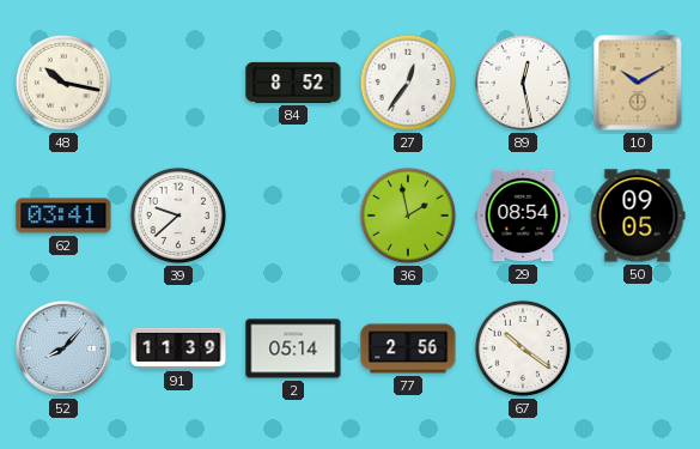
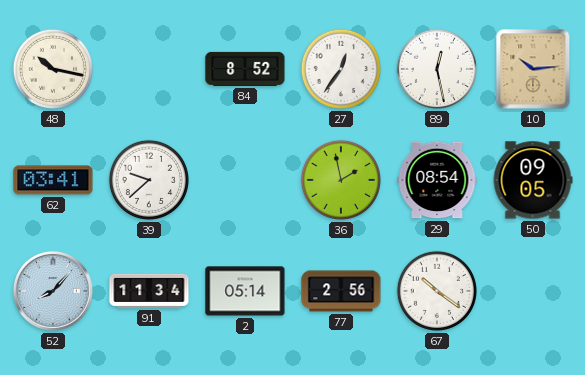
10: 10:10 -> 10:14
91: 11:39 -> 11:34
